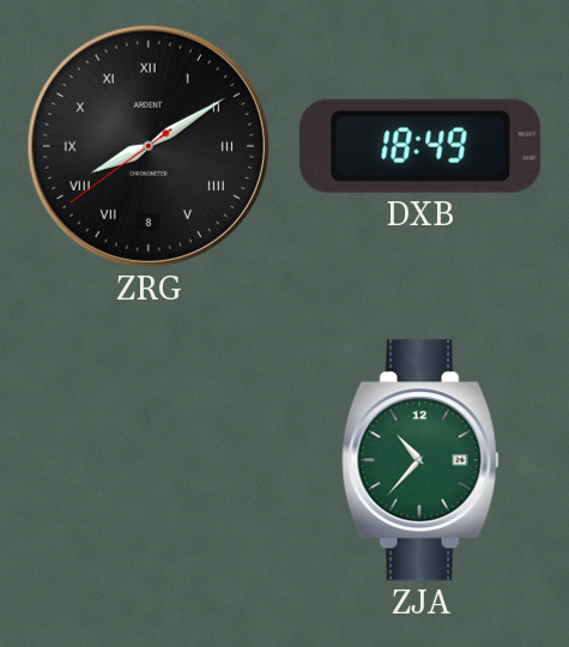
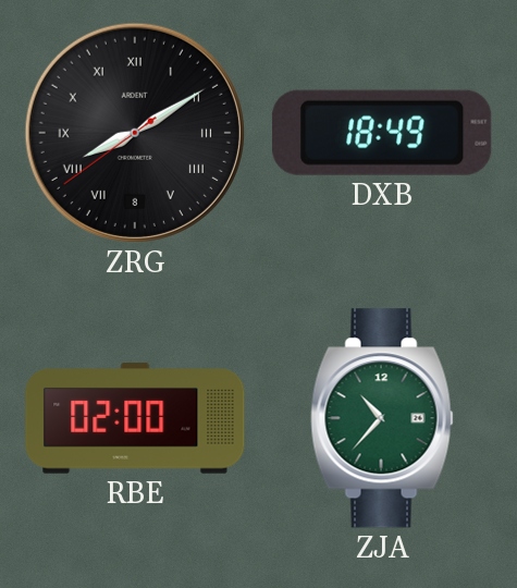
RBE: none -> 02:00
